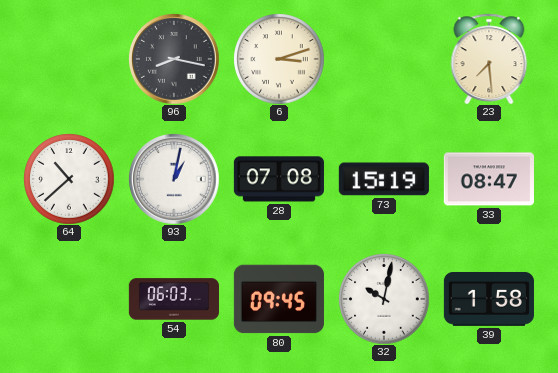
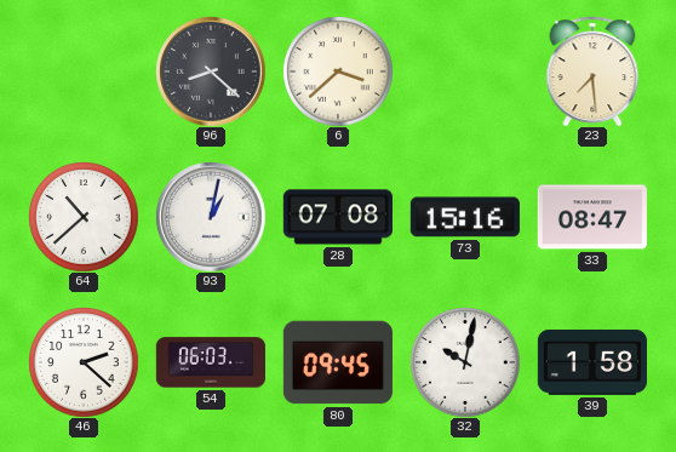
96: 8:17 -> 8:22
6: 3:12 -> 3:38
73: 15:19 -> 15:16
46: none -> 2:22
